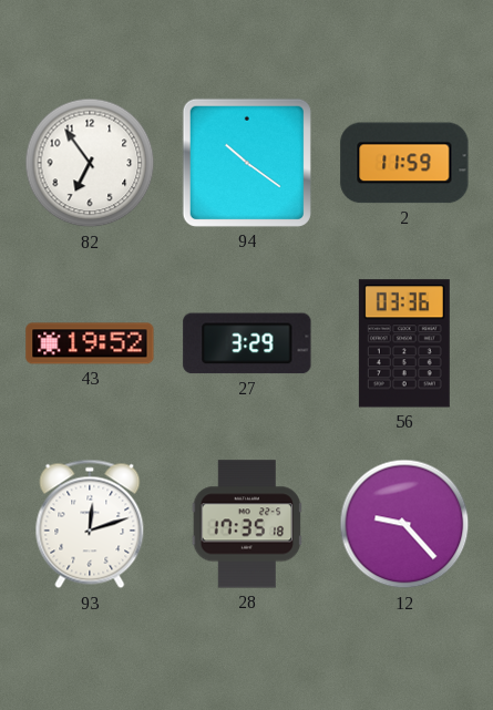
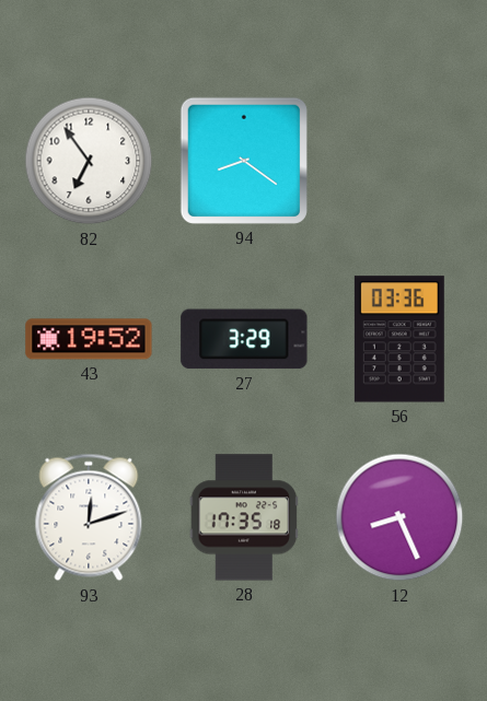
94: 10:21 -> 8:21
2: 11:59 -> none
12: 9:23 -> 8:26
